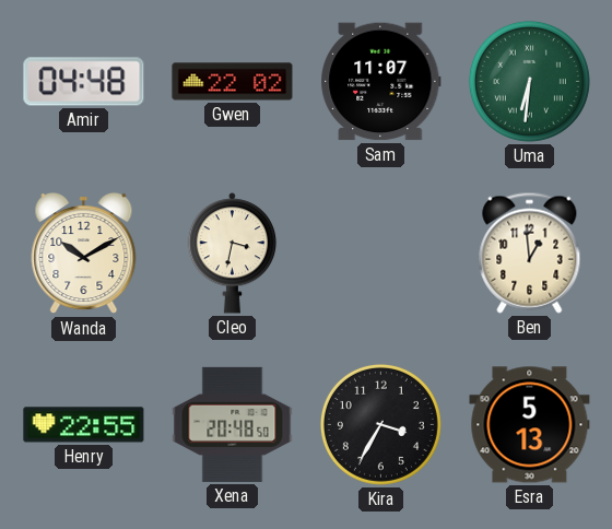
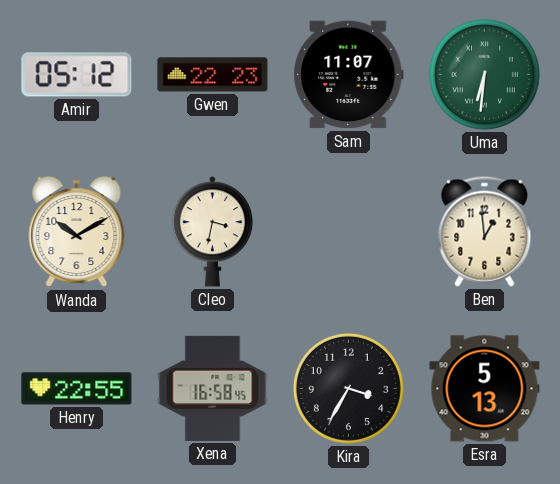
Amir: 04:48 -> 05:12
Gwen: 22:02 -> 22:23
Xena: 20:48 -> 16:58
